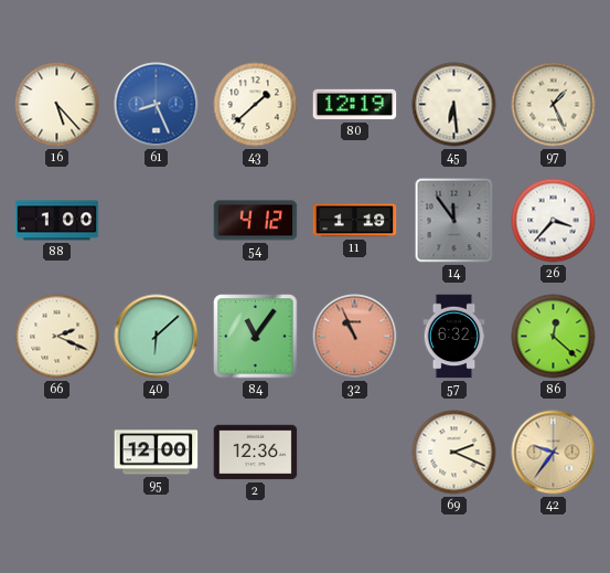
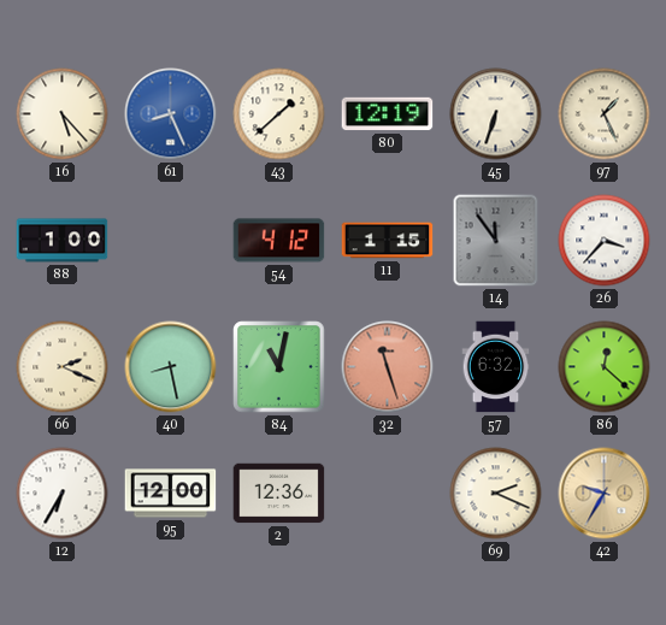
45: 6:29 -> 6:33
11: 1:19 -> 1:15
40: 6:08 -> 8:28
84: 11:06 -> 11:02
32: 10:56 -> 11:27
12: none -> 6:35
42: 9:36 -> 9:35
